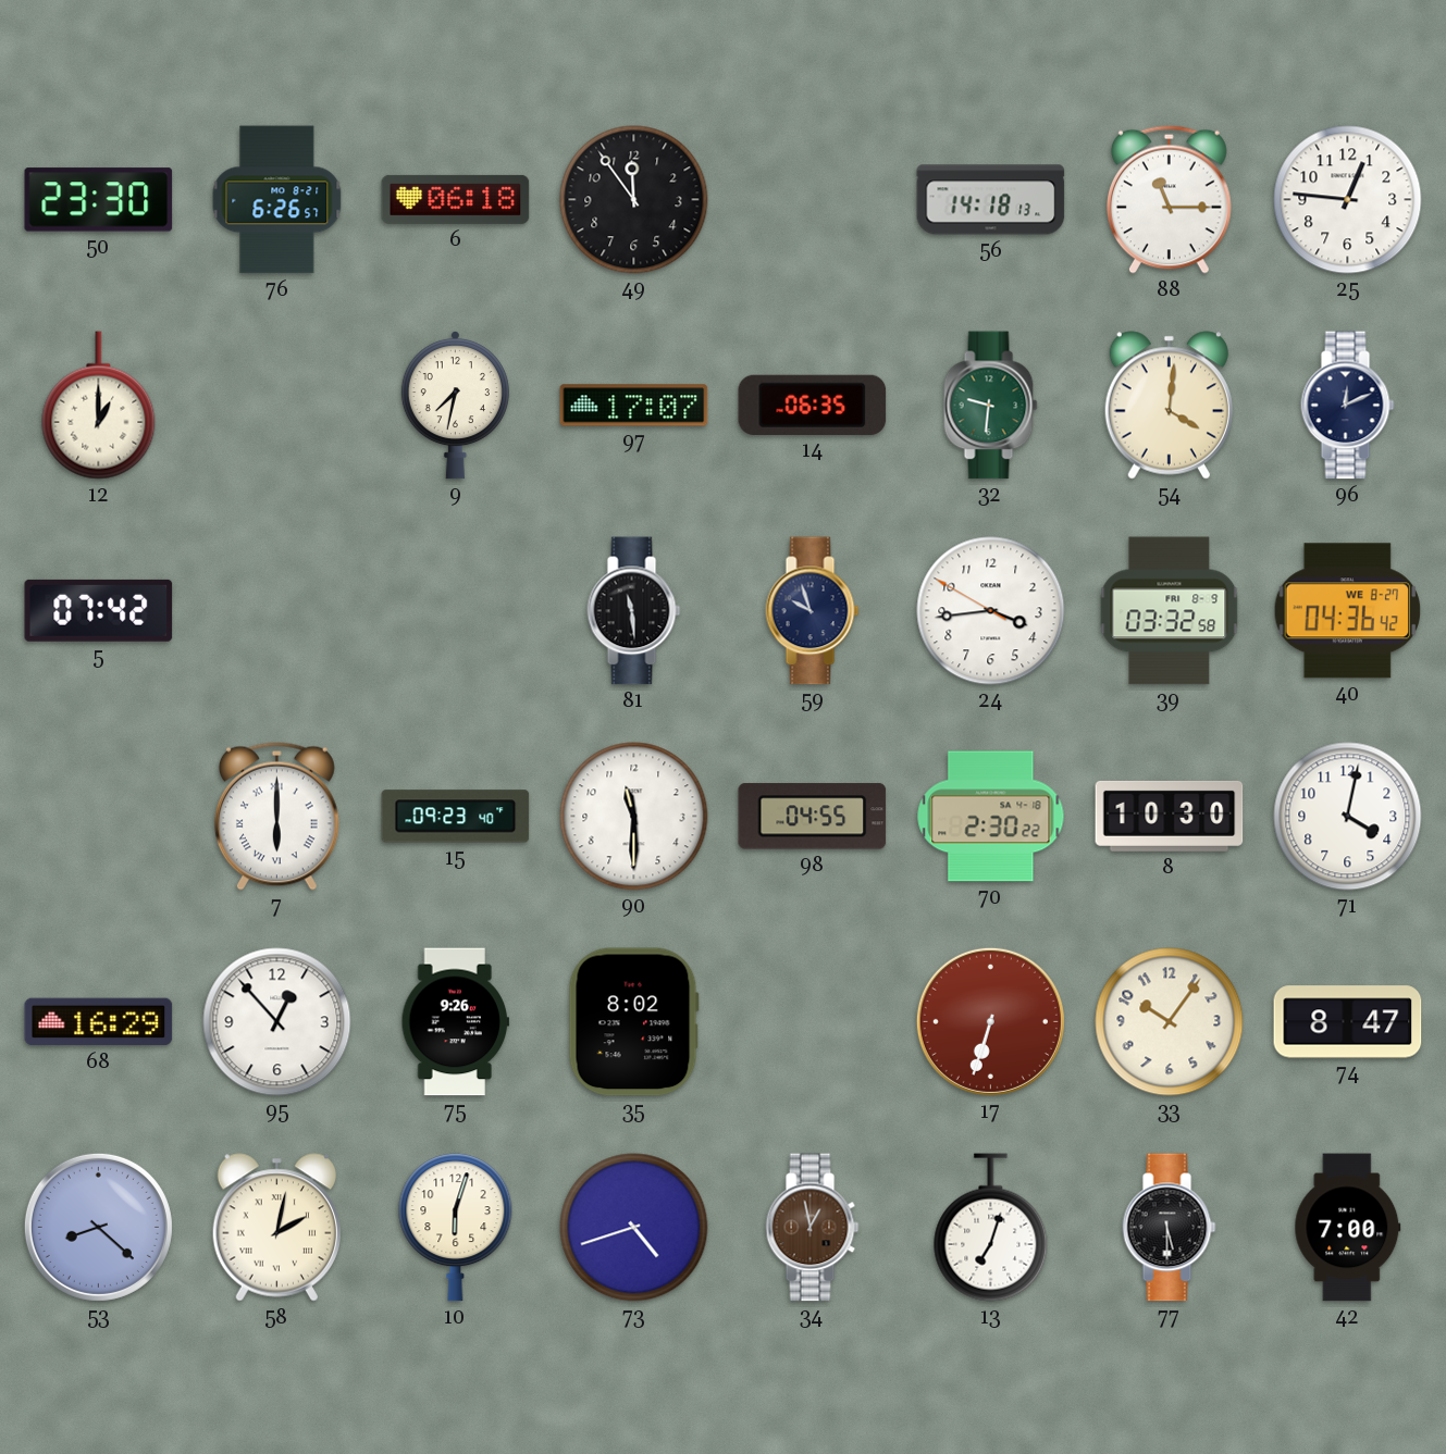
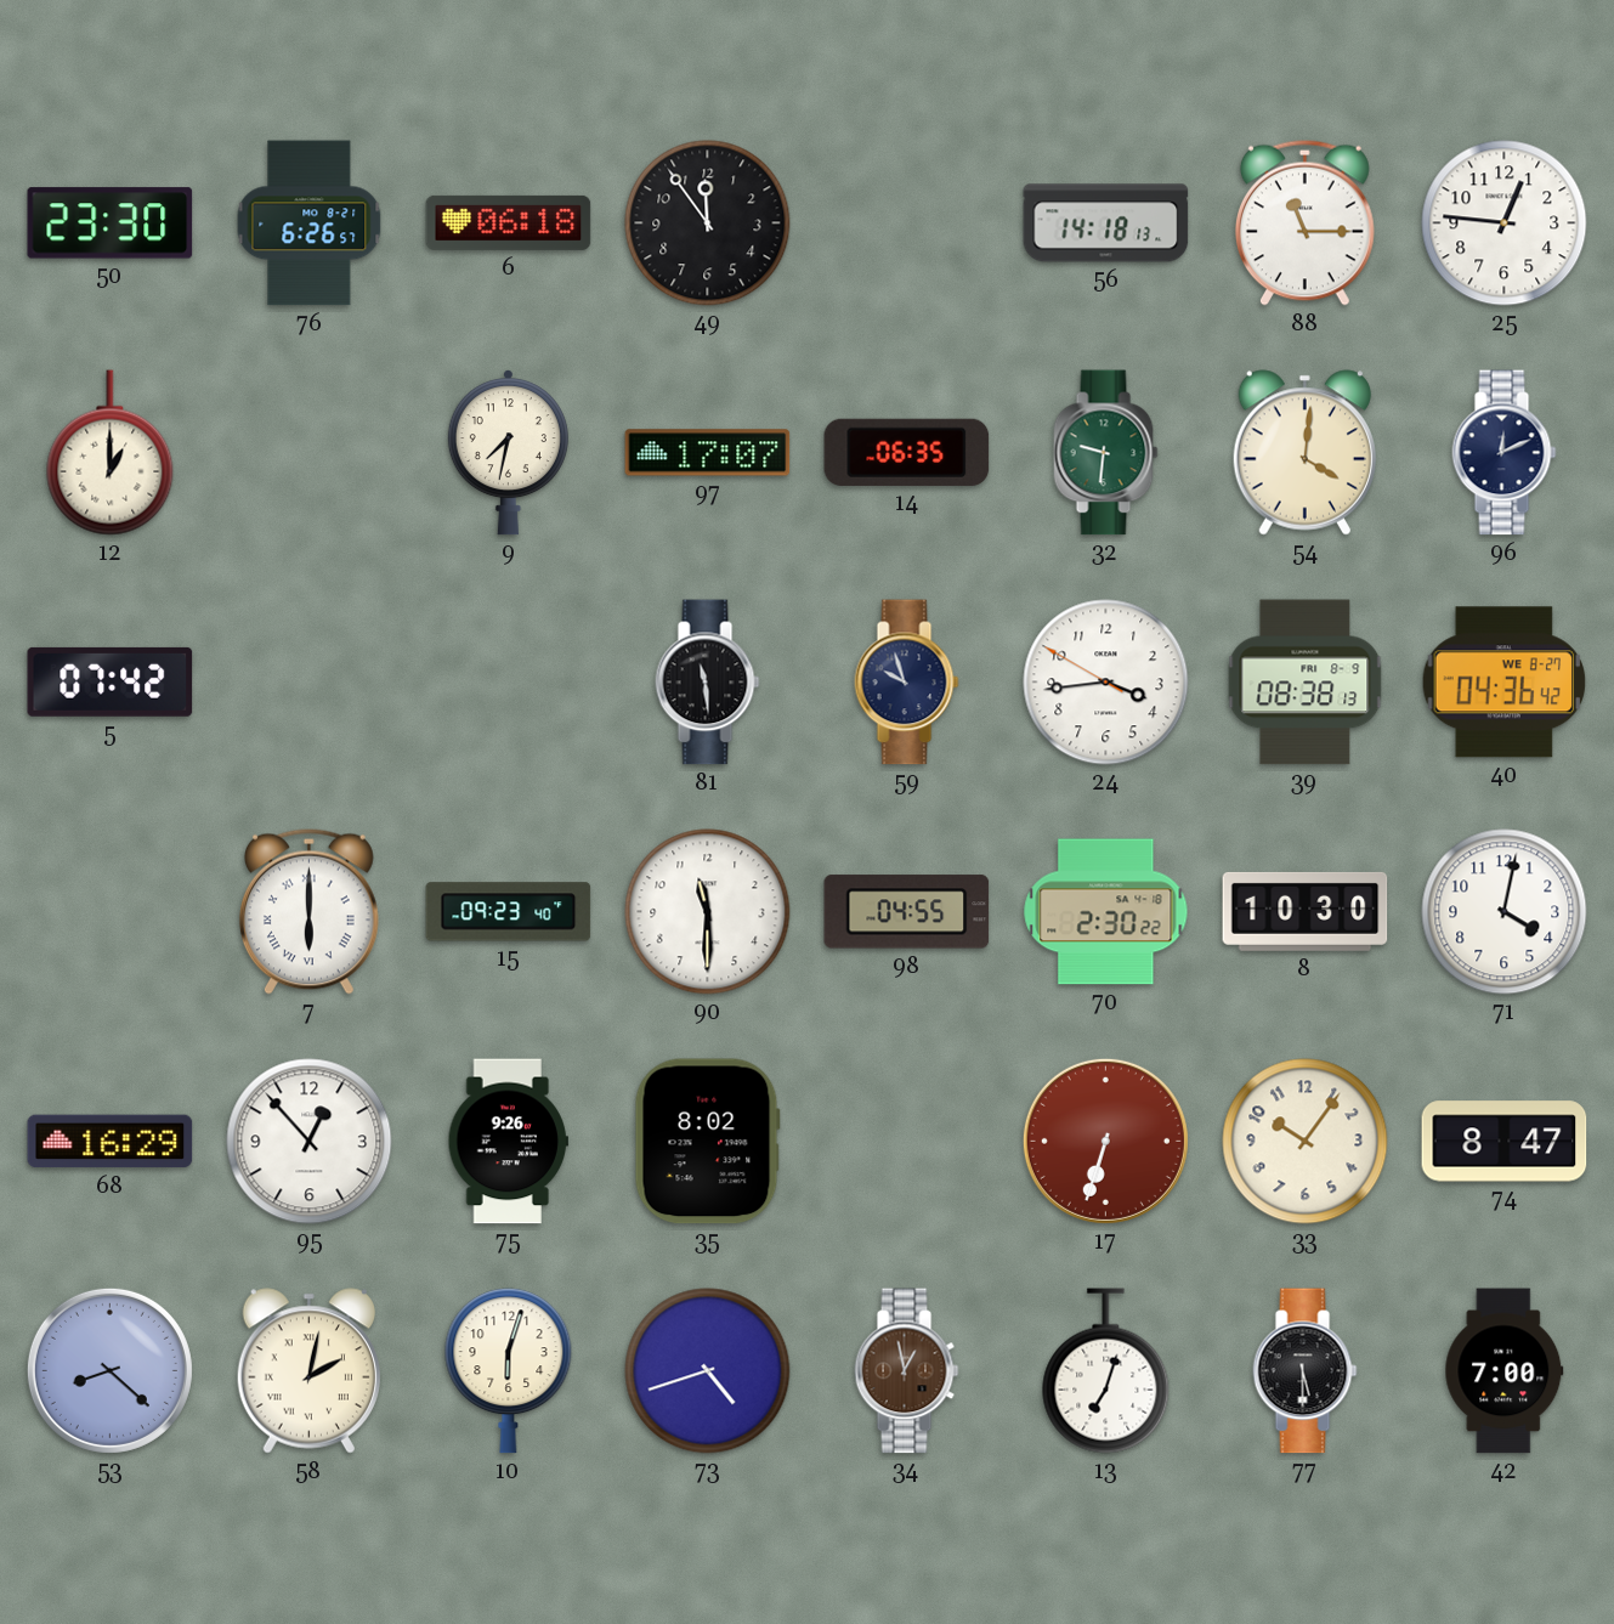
39: 03:32 -> 08:38
